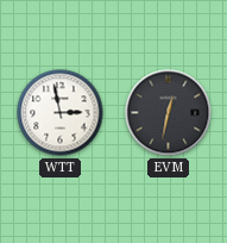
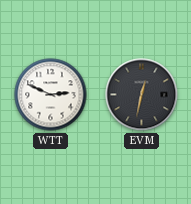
WTT: 2:58 -> 2:49
